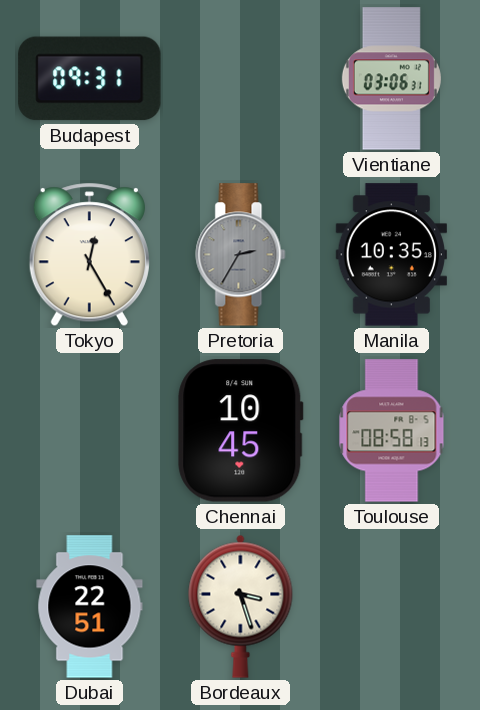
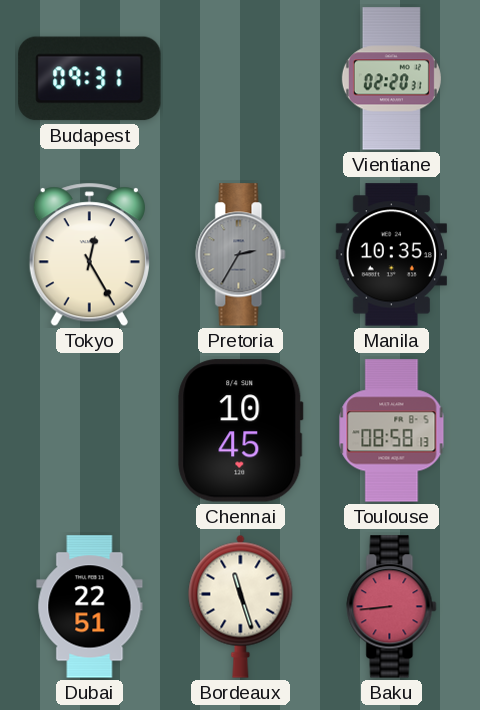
Vientiane: 03:06 -> 02:20
Bordeaux: 3:27 -> 11:27
Baku: none -> 8:44
